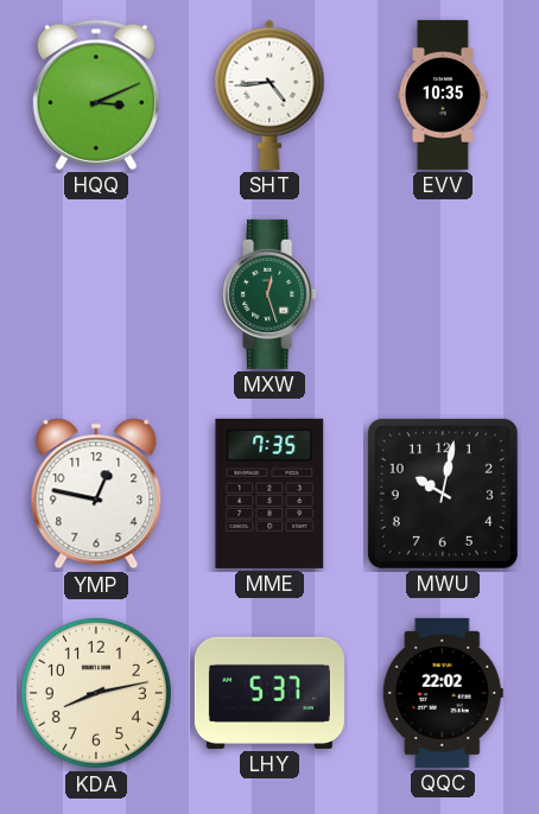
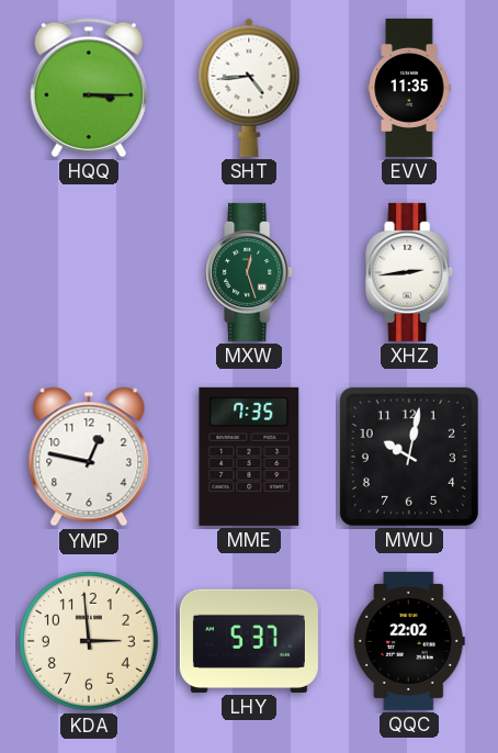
HQQ: 3:11 -> 3:15
EVV: 10:35 -> 11:35
XHZ: none -> 2:44
KDA: 8:13 -> 2:59
